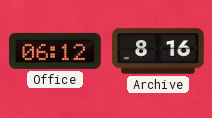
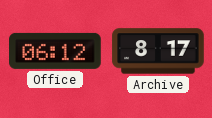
Archive: 8:16 -> 8:17
